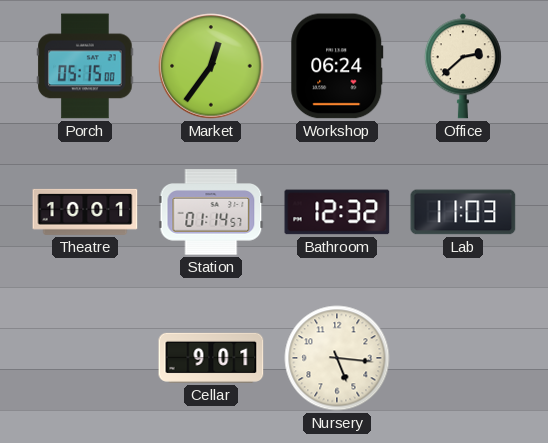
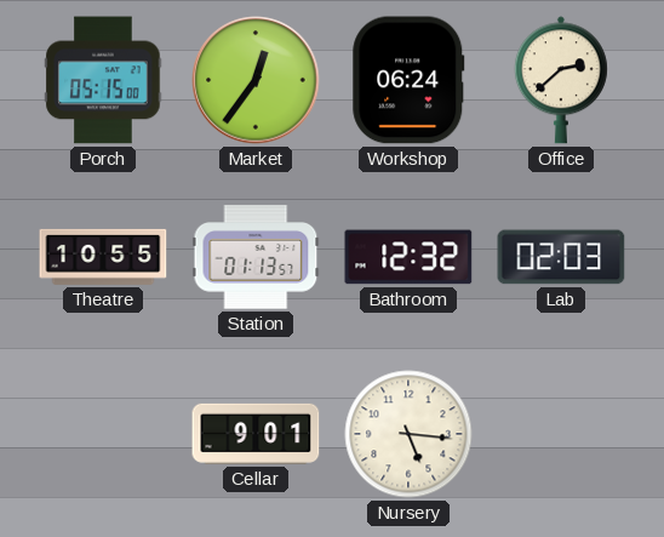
Theatre: 10:01 -> 10:55
Station: 01:14 -> 01:13
Lab: 11:03 -> 02:03
